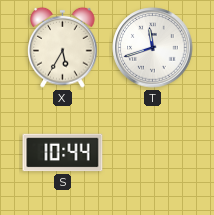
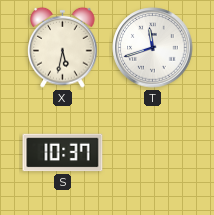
X: 5:35 -> 5:32
S: 10:44 -> 10:37
